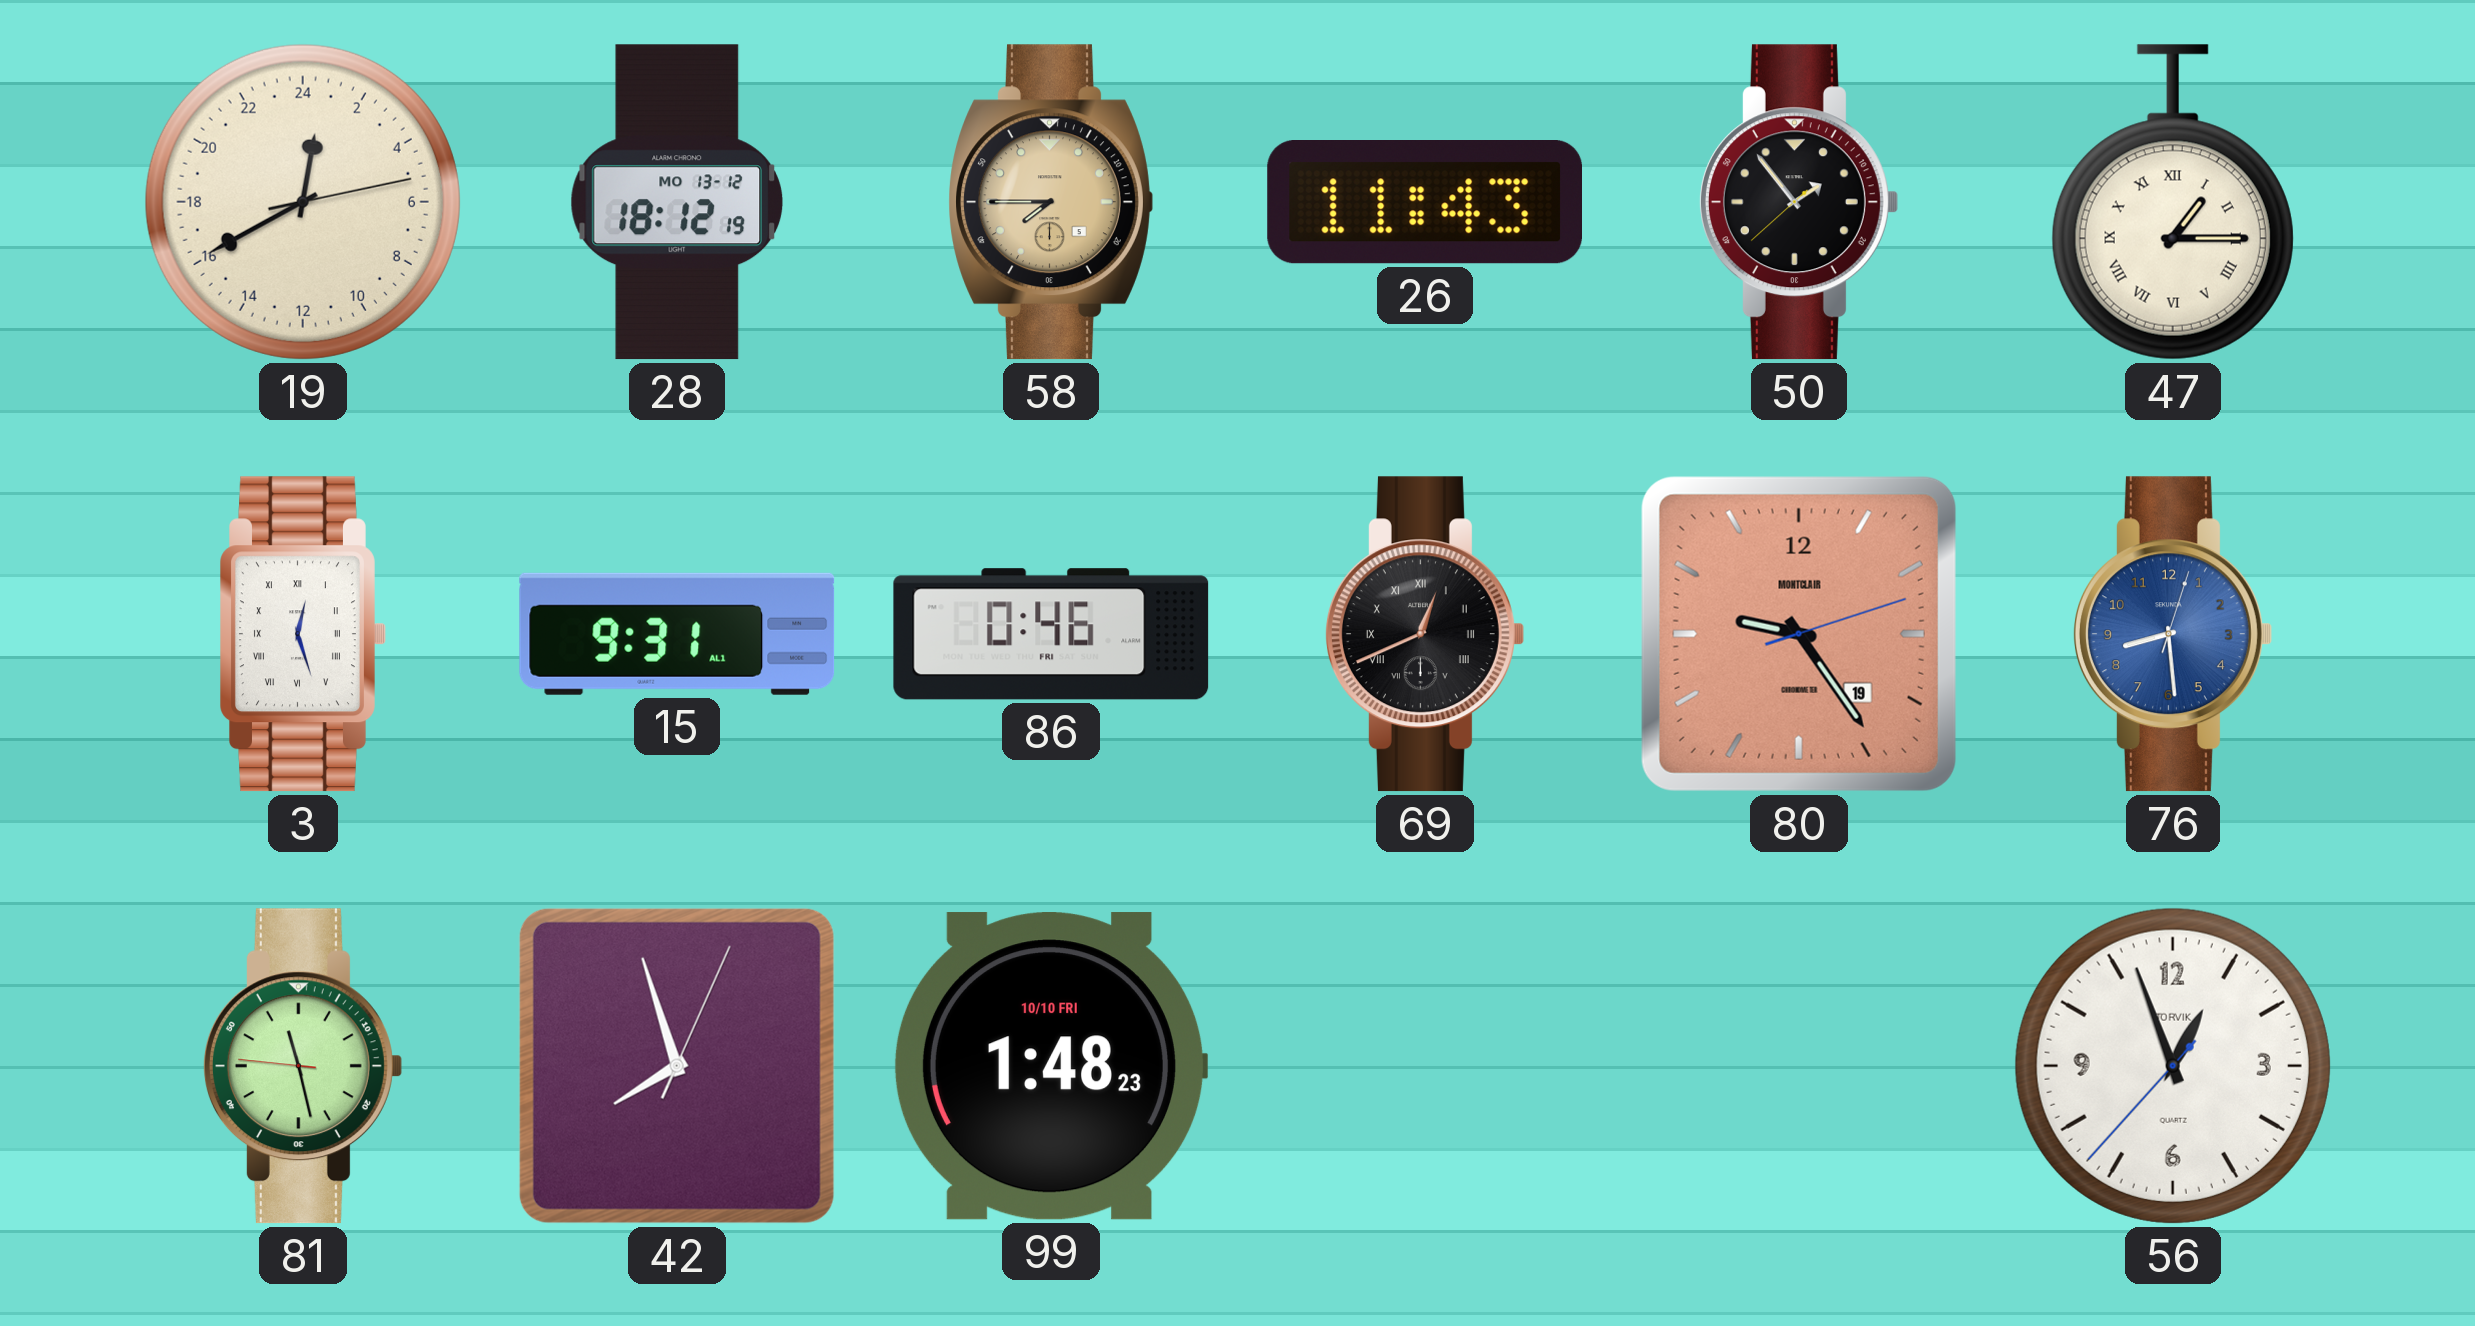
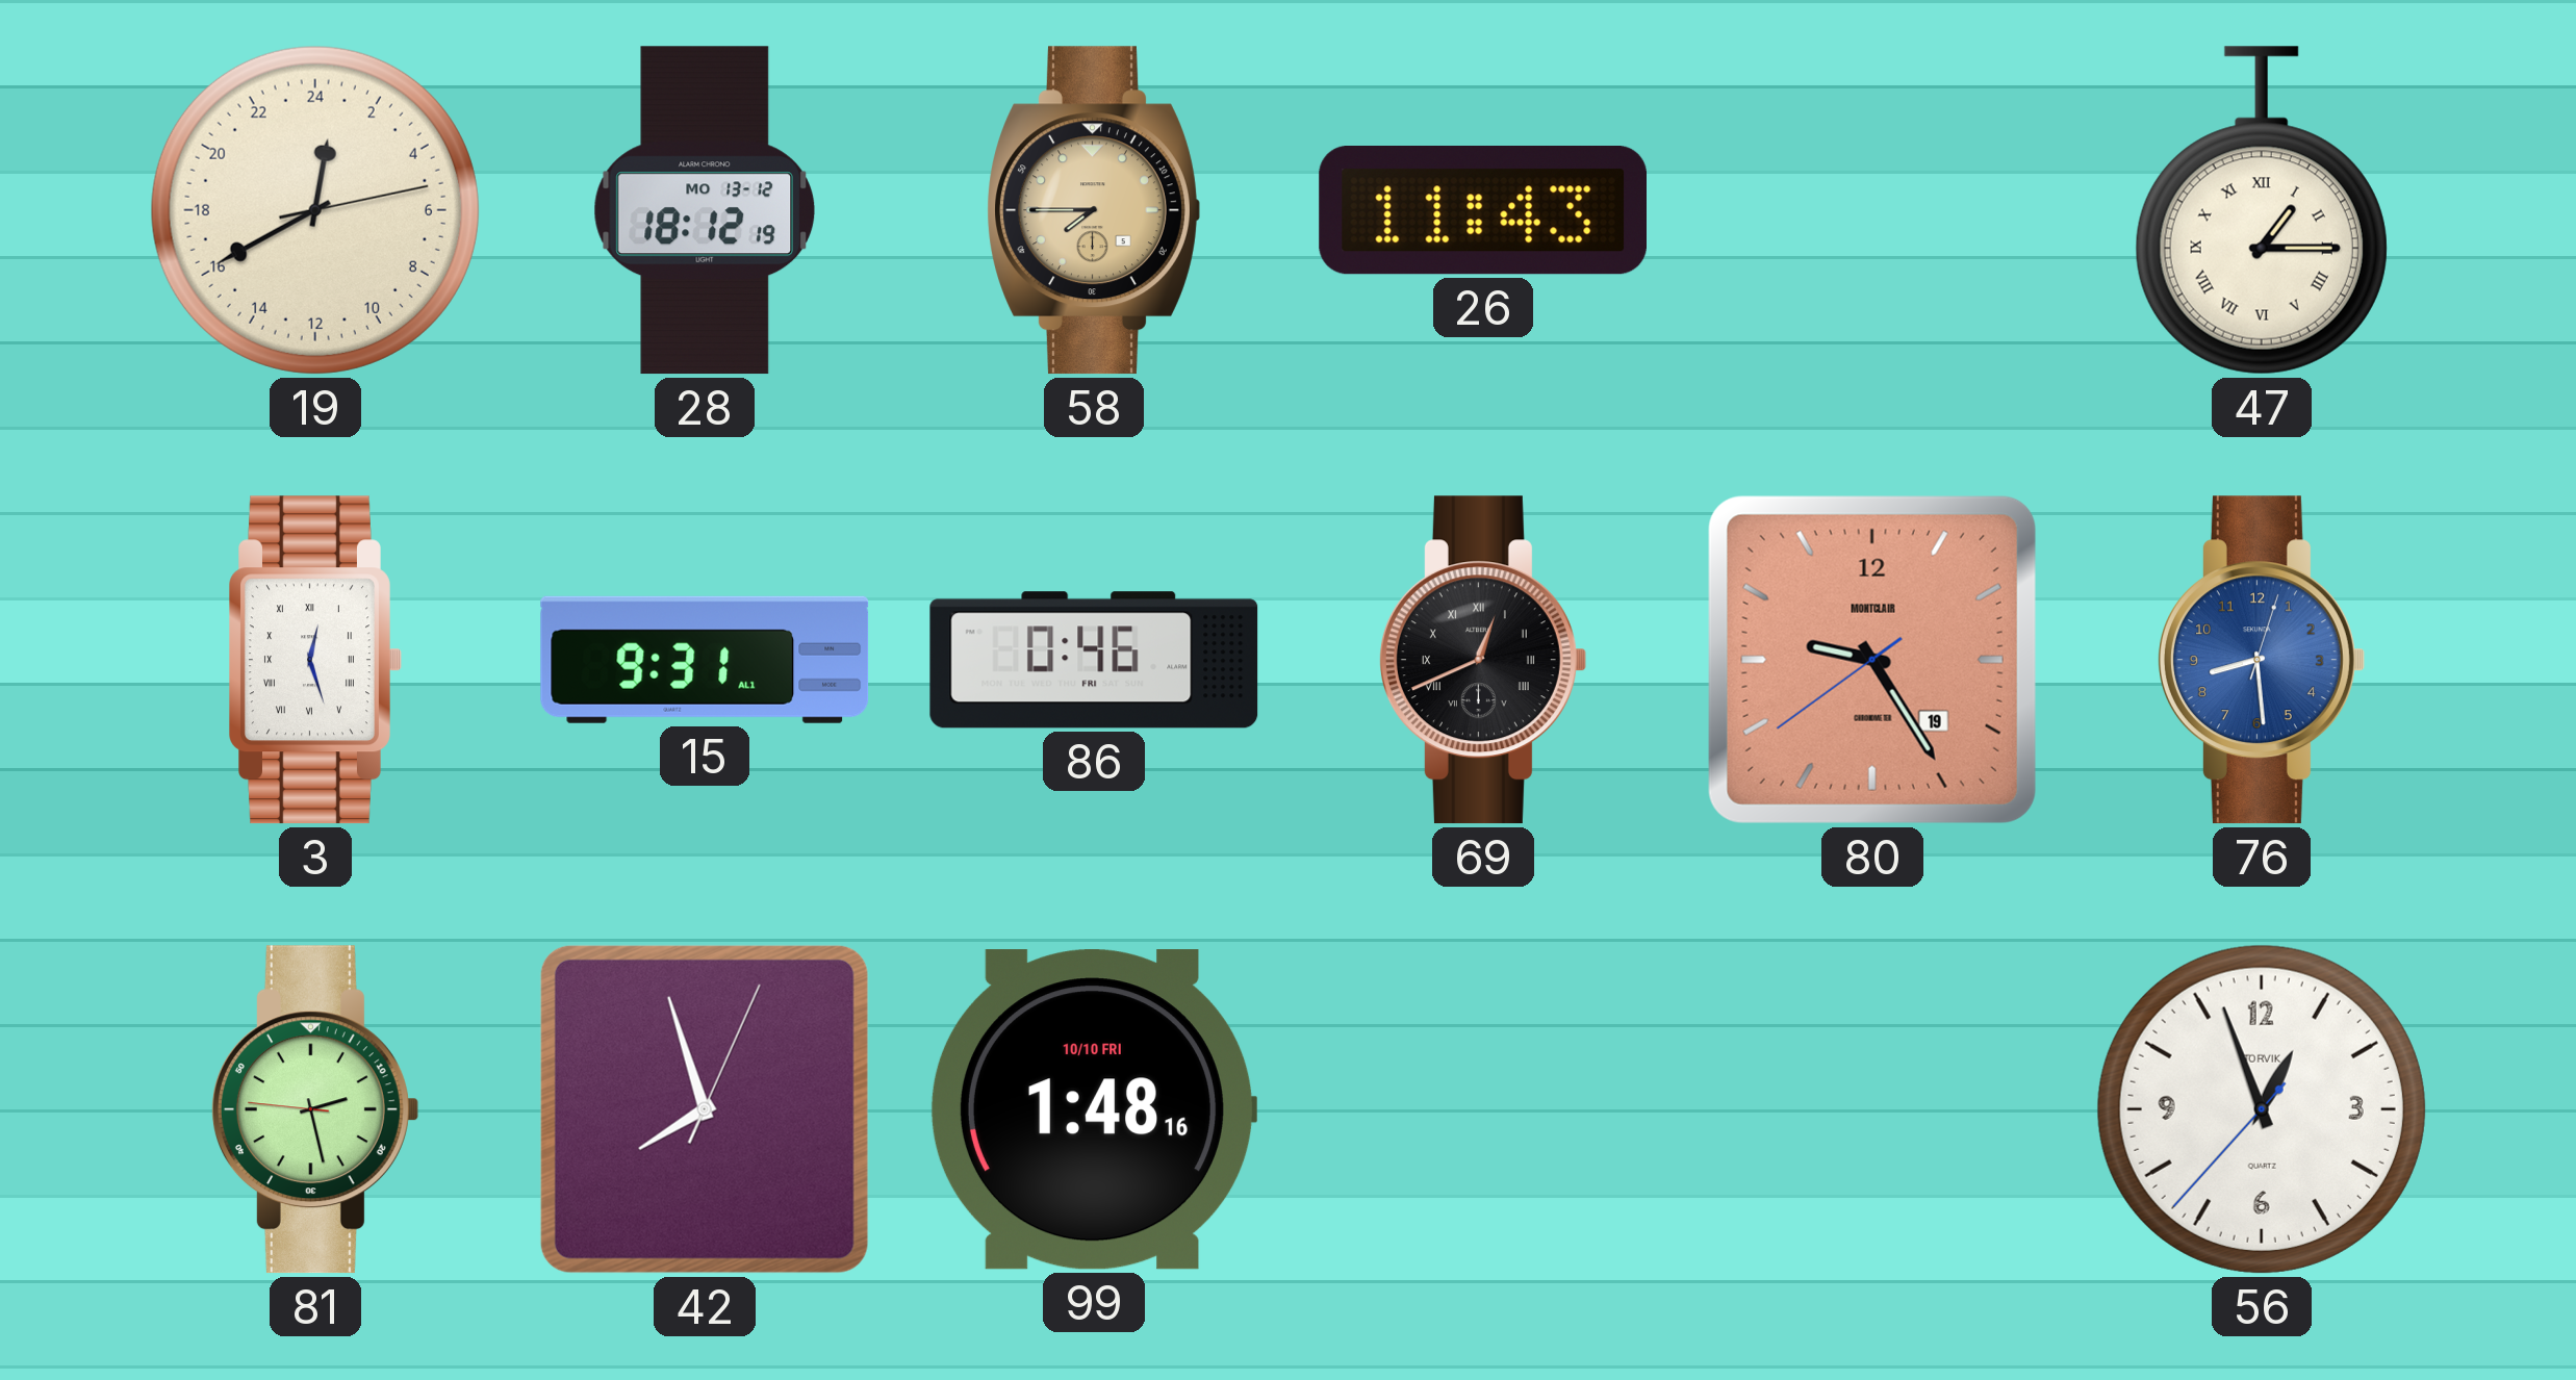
50: 1:53 -> none
80: 9:24:12 -> 9:24:39
81: 11:27 -> 2:27
99: 1:48:23 -> 1:48:16
